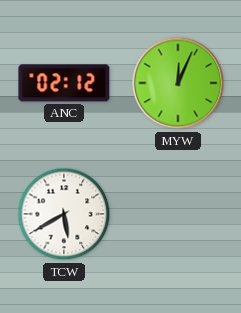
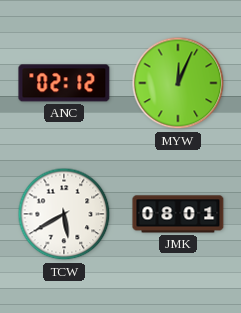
JMK: none -> 08:01
